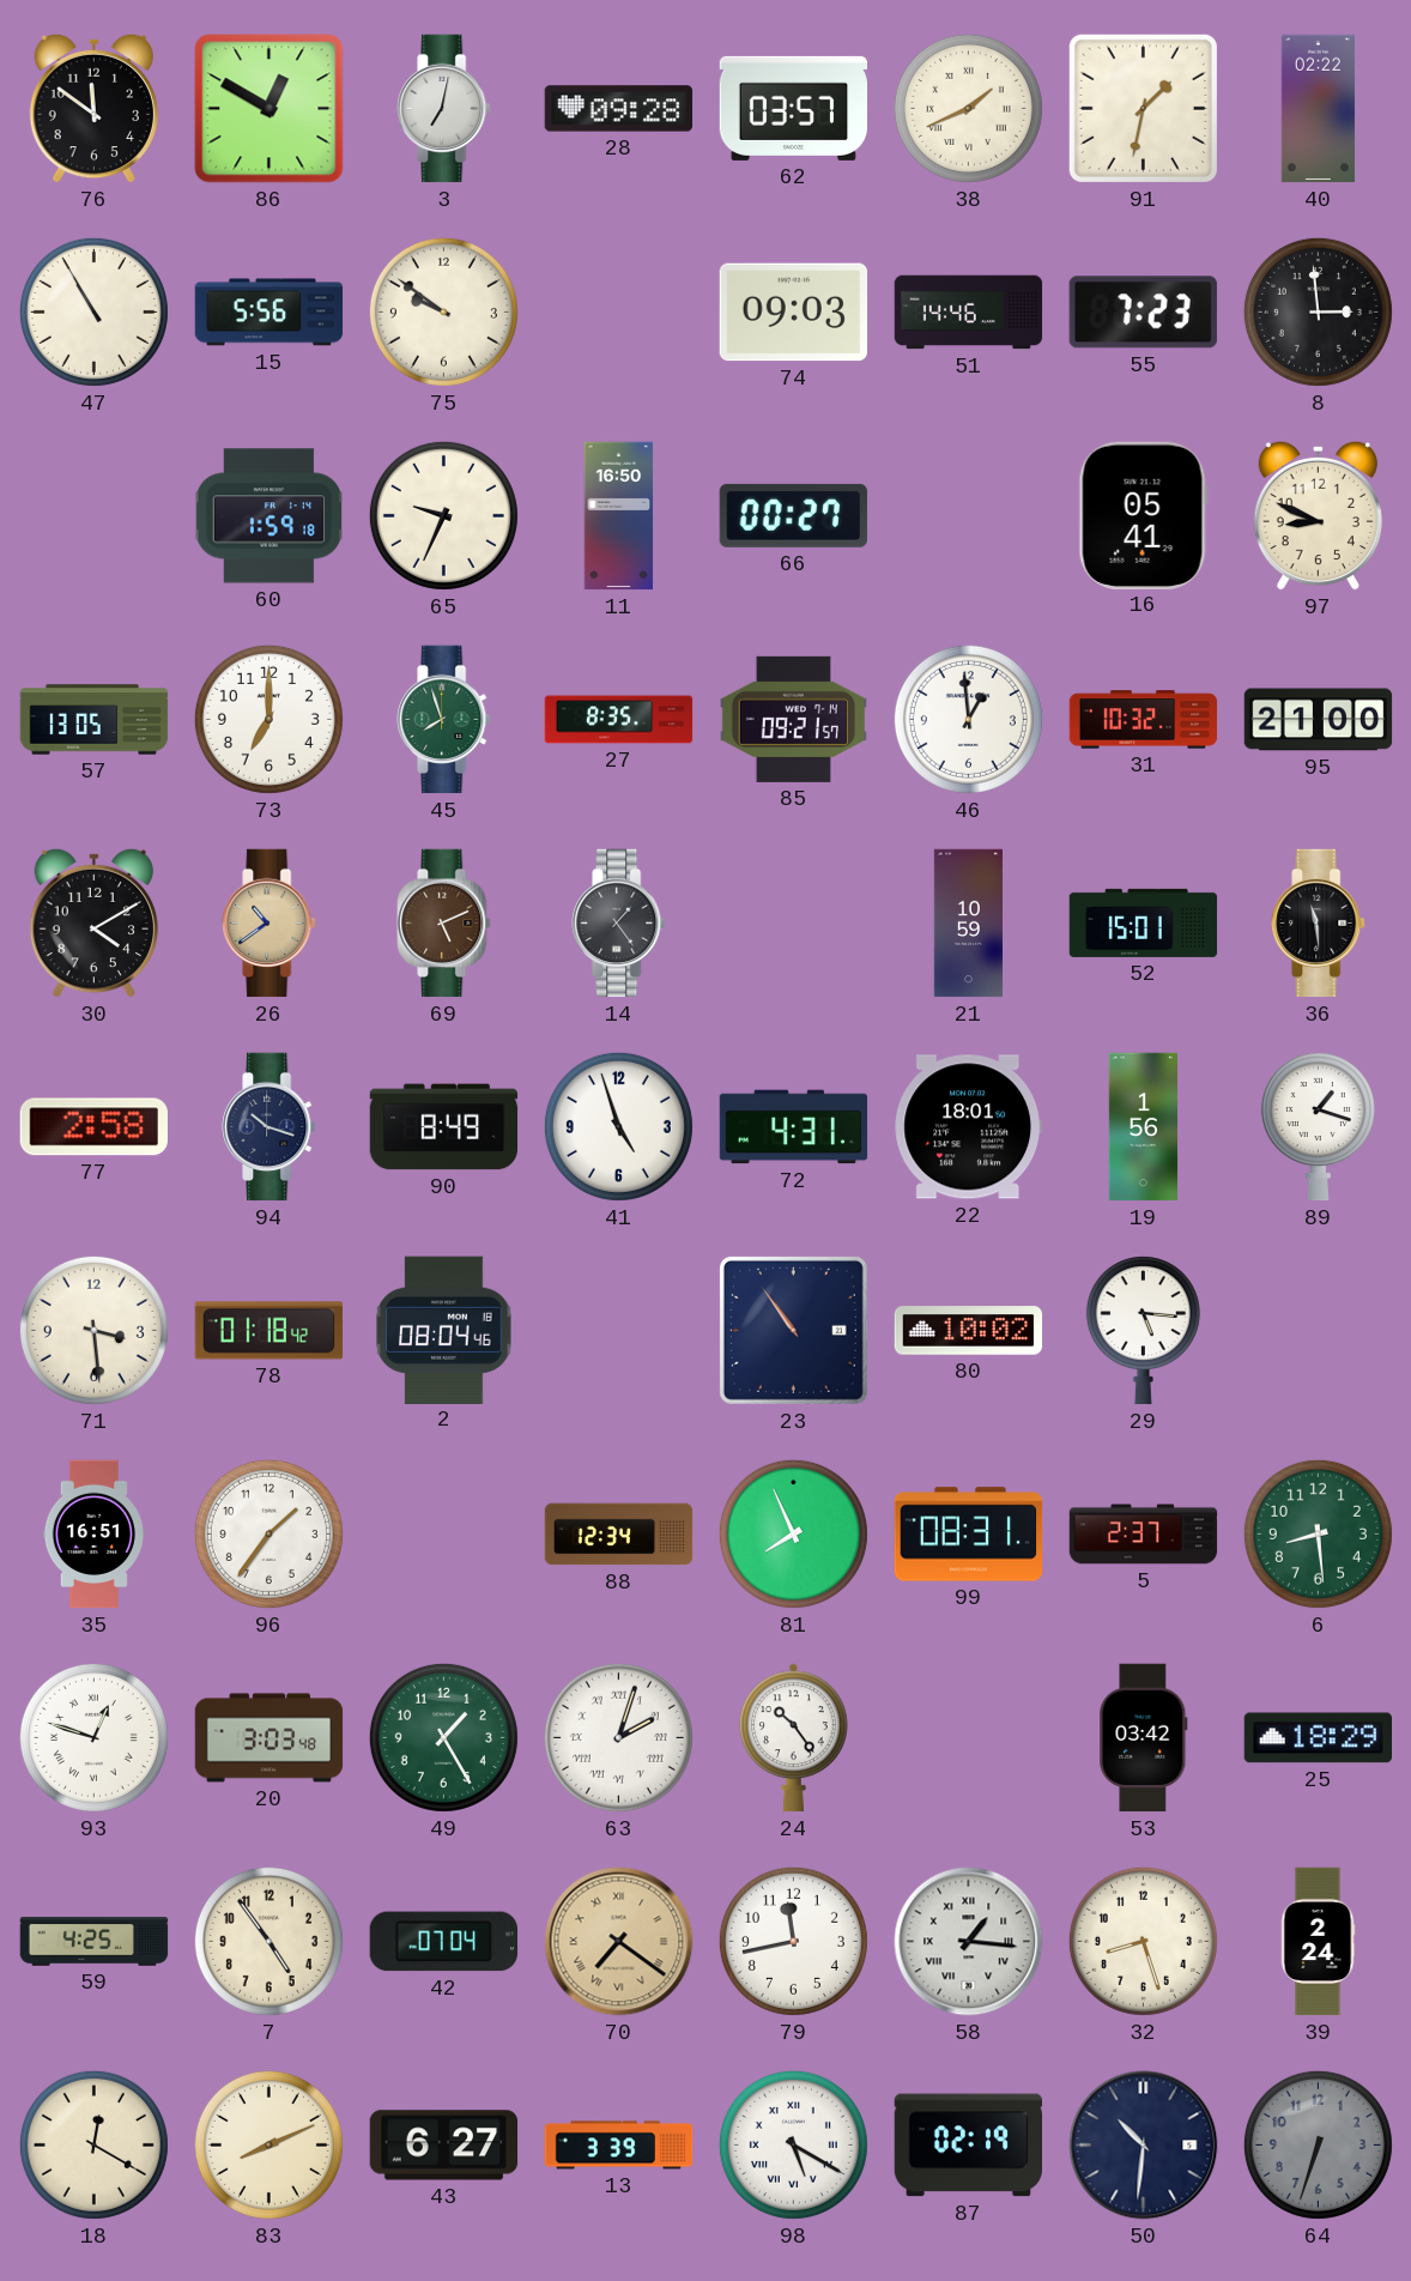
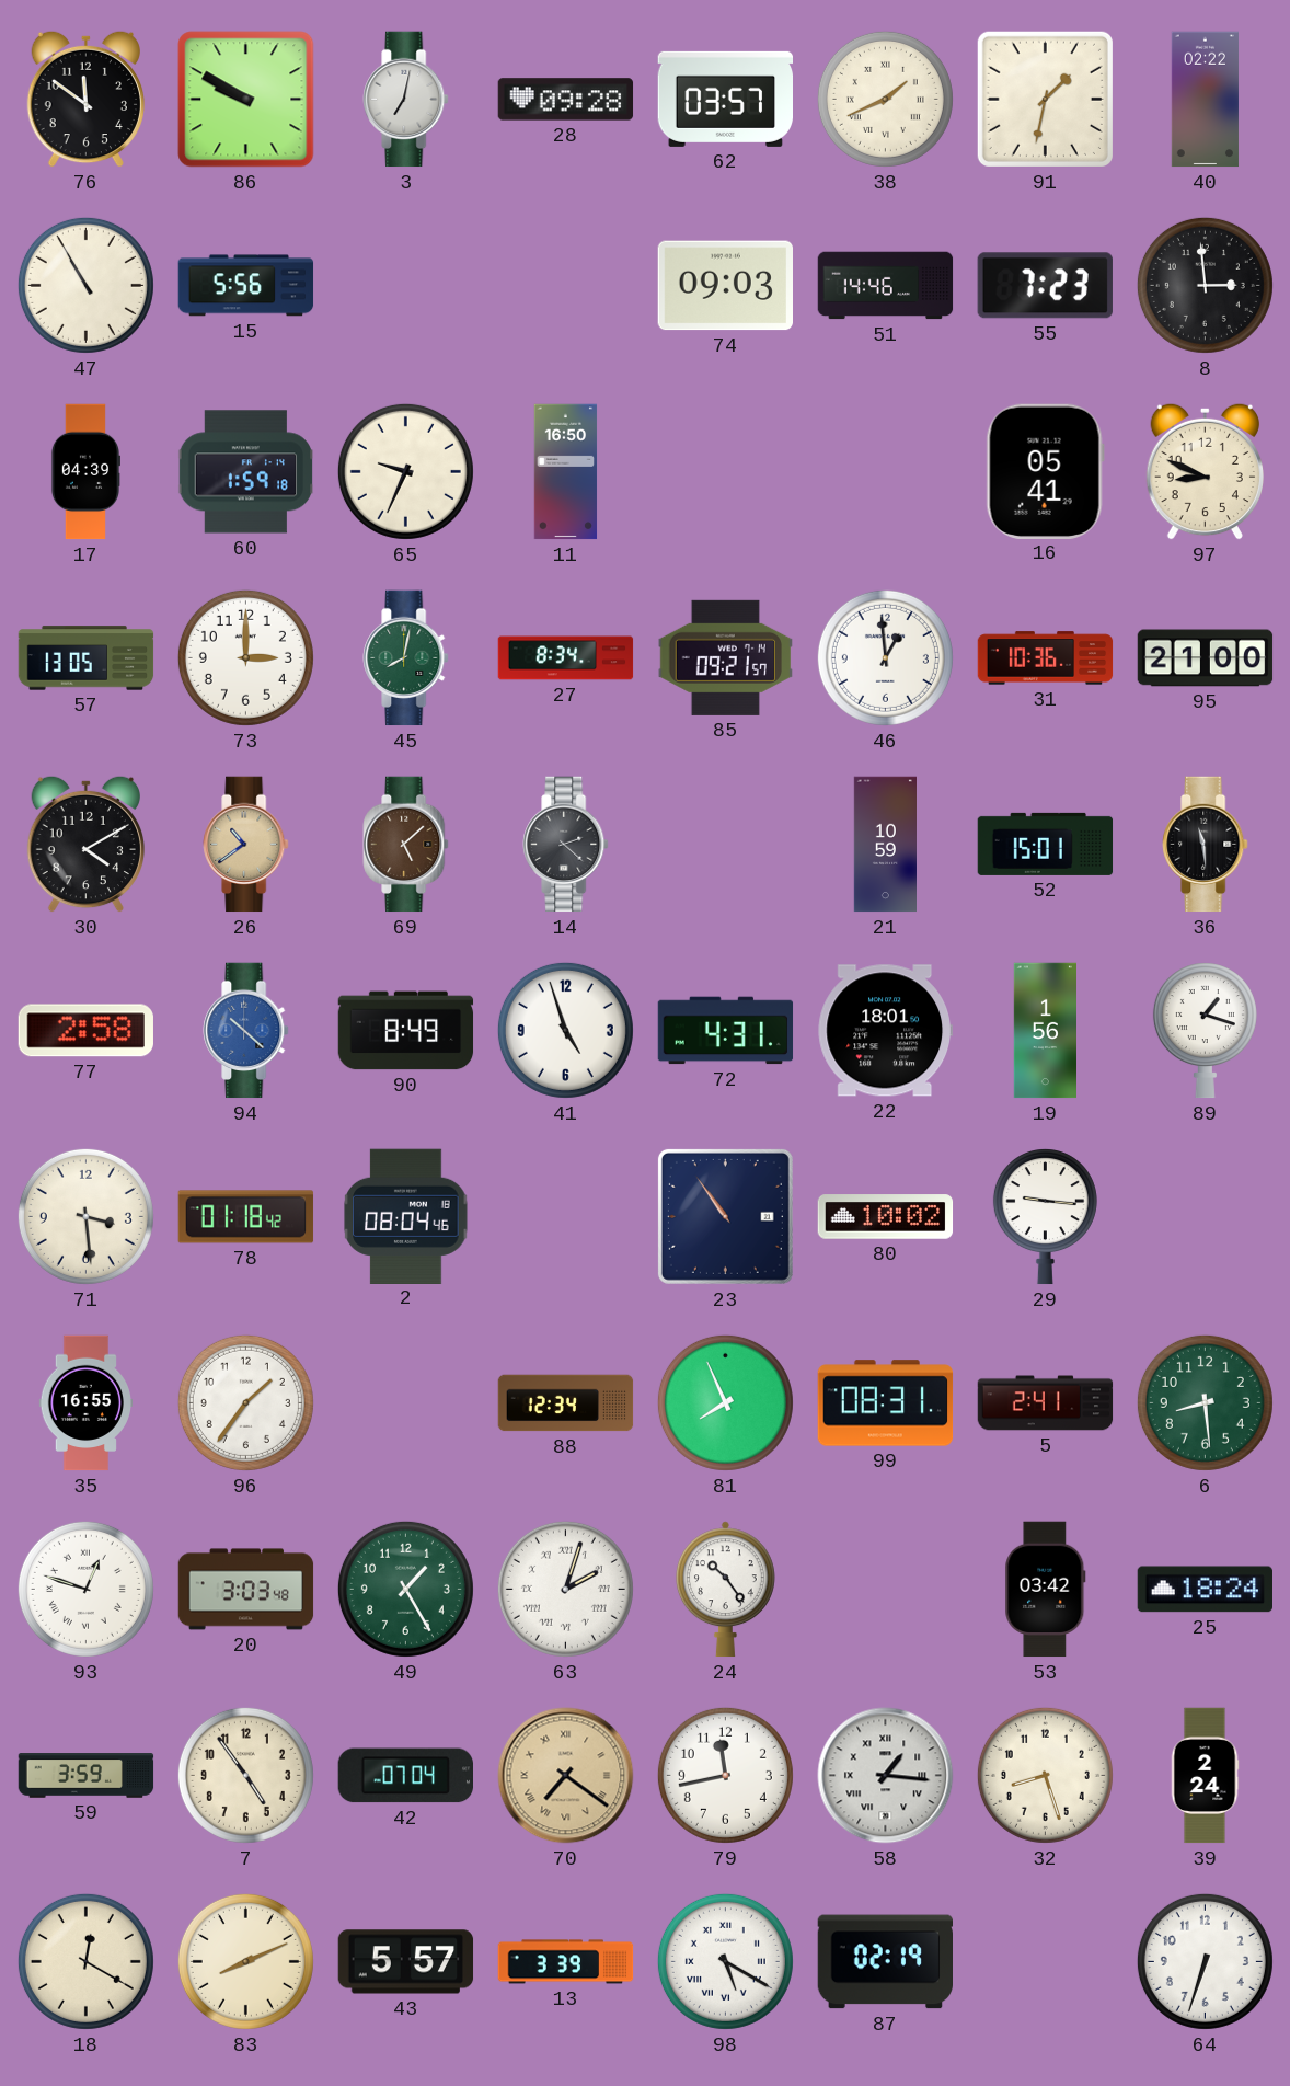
86: 12:50 -> 9:50
75: 9:51 -> none
17: none -> 04:39
66: 00:27 -> none
73: 7:00 -> 3:00
45: 7:57 -> 8:02
27: 8:35 -> 8:34
31: 10:32 -> 10:36
69: 5:11 -> 5:08
14: 1:24 -> 2:22
94: 10:18 -> 10:22
94 dial: navy -> blue
29: 5:16 -> 9:16
35: 16:51 -> 16:55
5: 2:37 -> 2:41
25: 18:29 -> 18:24
59: 4:25 -> 3:59
43: 6:27 -> 5:57
50: 10:31 -> none
64 dial: grey -> white
